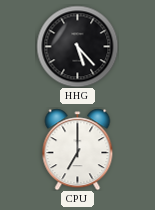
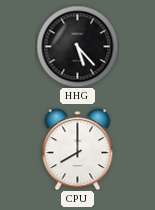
CPU: 7:00 -> 8:00
